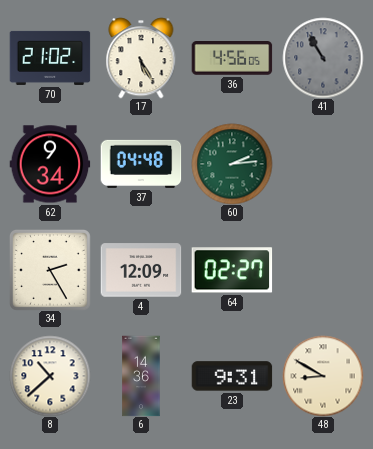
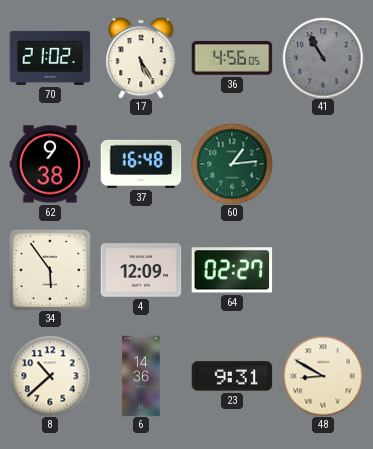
62: 9:34 -> 9:38
37: 04:48 -> 16:48
60: 2:14 -> 1:14
34: 2:25 -> 5:54
